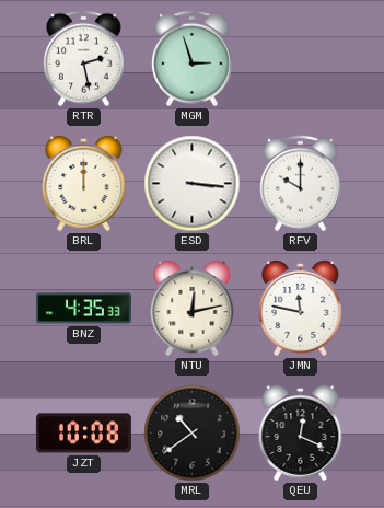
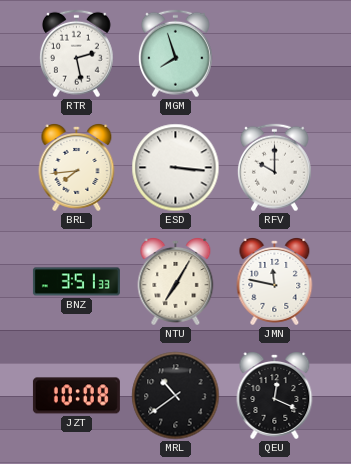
MGM: 2:57 -> 7:57
BRL: 12:00 -> 7:44
BNZ: 4:35 -> 3:51
NTU: 12:13 -> 7:05
